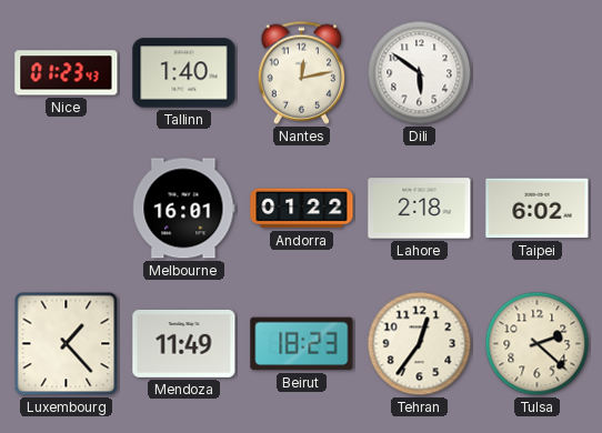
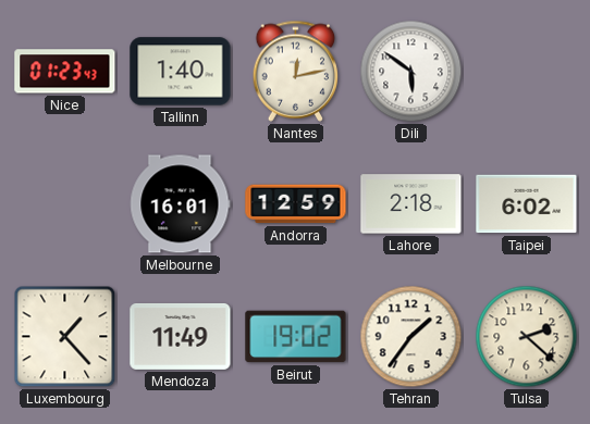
Andorra: 01:22 -> 12:59
Beirut: 18:23 -> 19:02
Tehran: 12:36 -> 1:36
